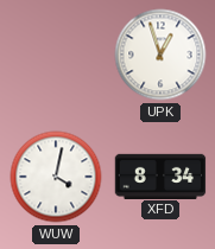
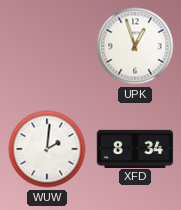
WUW: 4:02 -> 2:01
